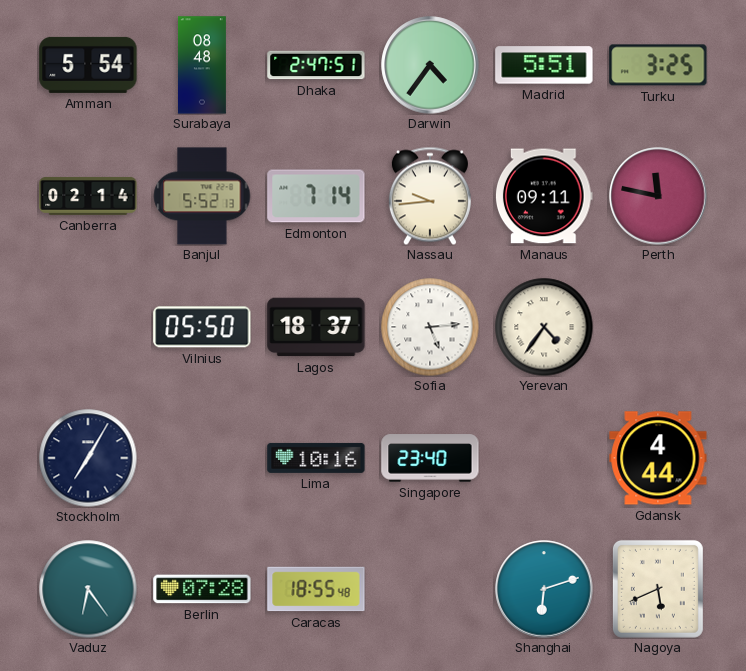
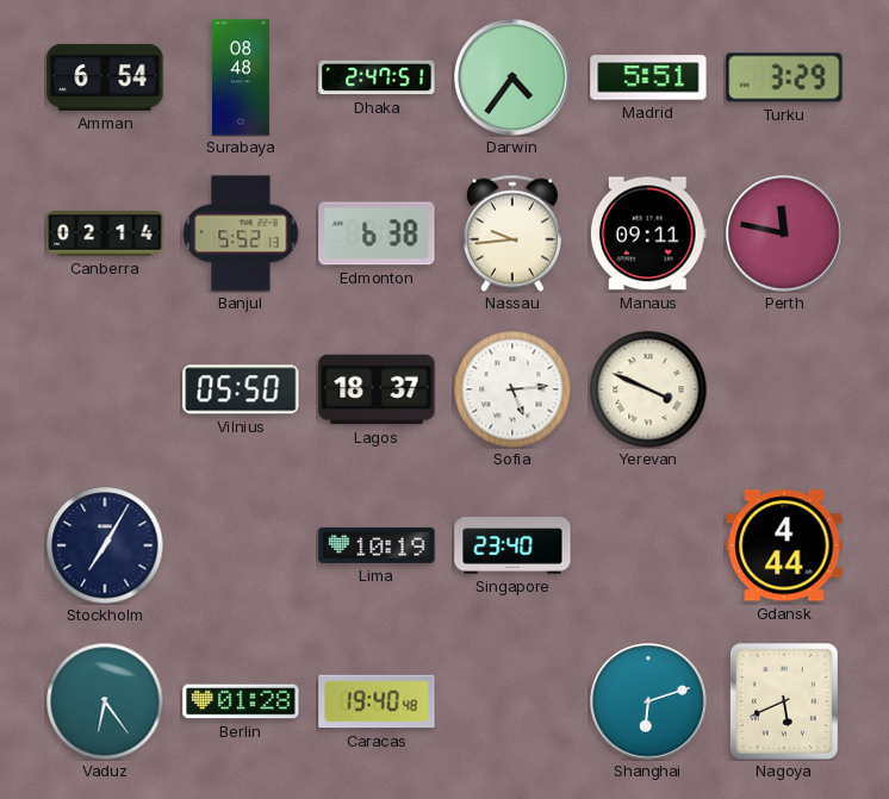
Amman: 5:54 -> 6:54
Turku: 3:25 -> 3:29
Edmonton: 7:14 -> 6:38
Yerevan: 4:36 -> 3:49
Lima: 10:16 -> 10:19
Berlin: 07:28 -> 01:28
Caracas: 18:55 -> 19:40
